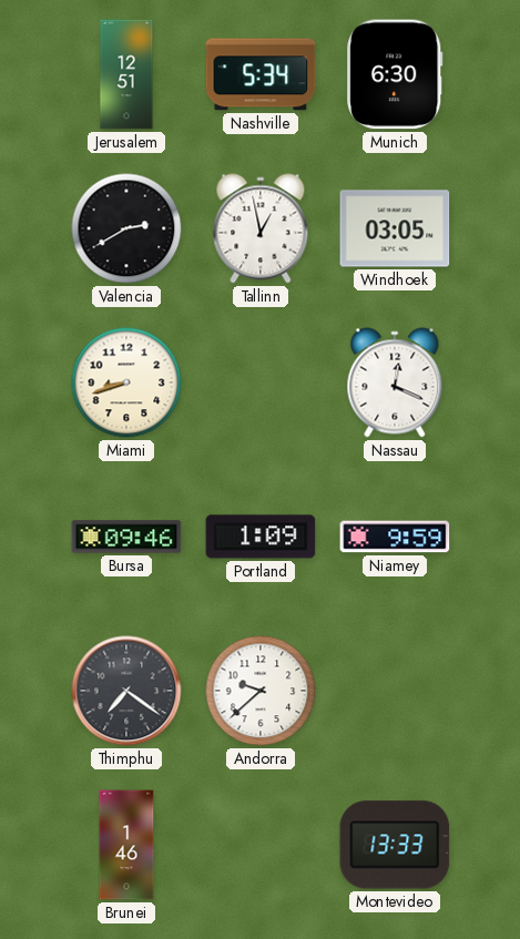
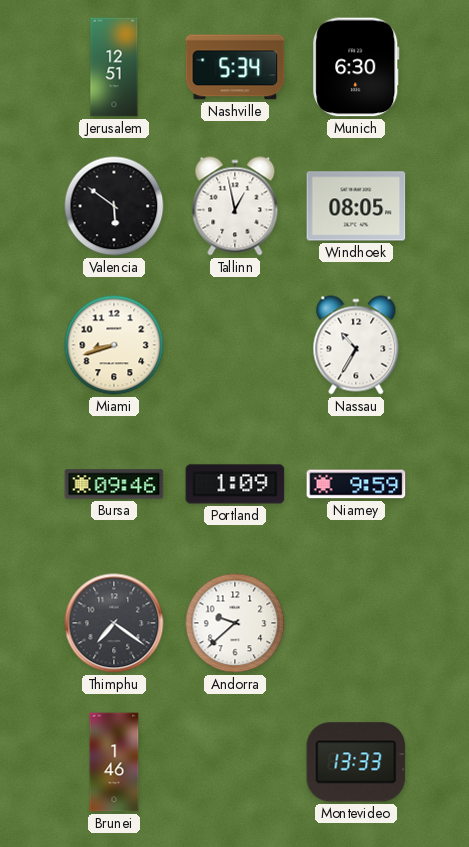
Valencia: 2:40 -> 5:51
Windhoek: 03:05 -> 08:05
Nassau: 12:19 -> 10:35
